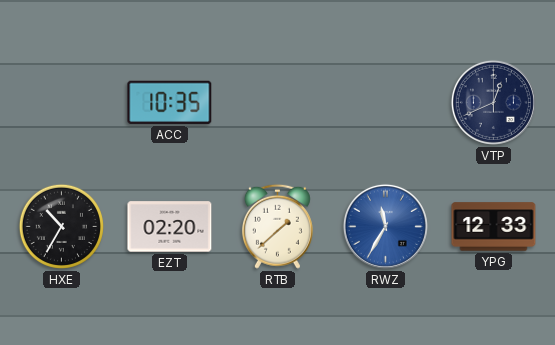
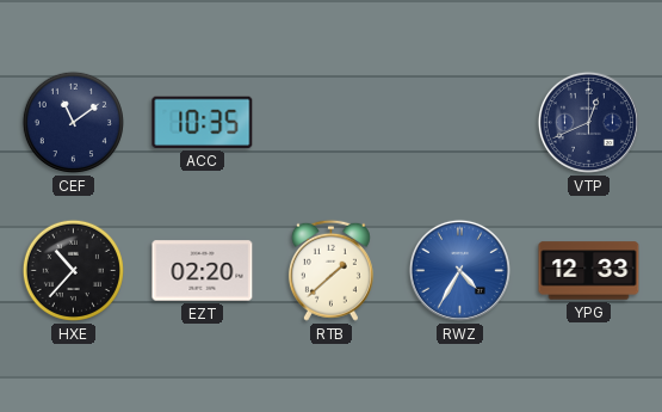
CEF: none -> 11:09
HXE: 10:35 -> 10:37
RWZ: 11:35 -> 4:35
